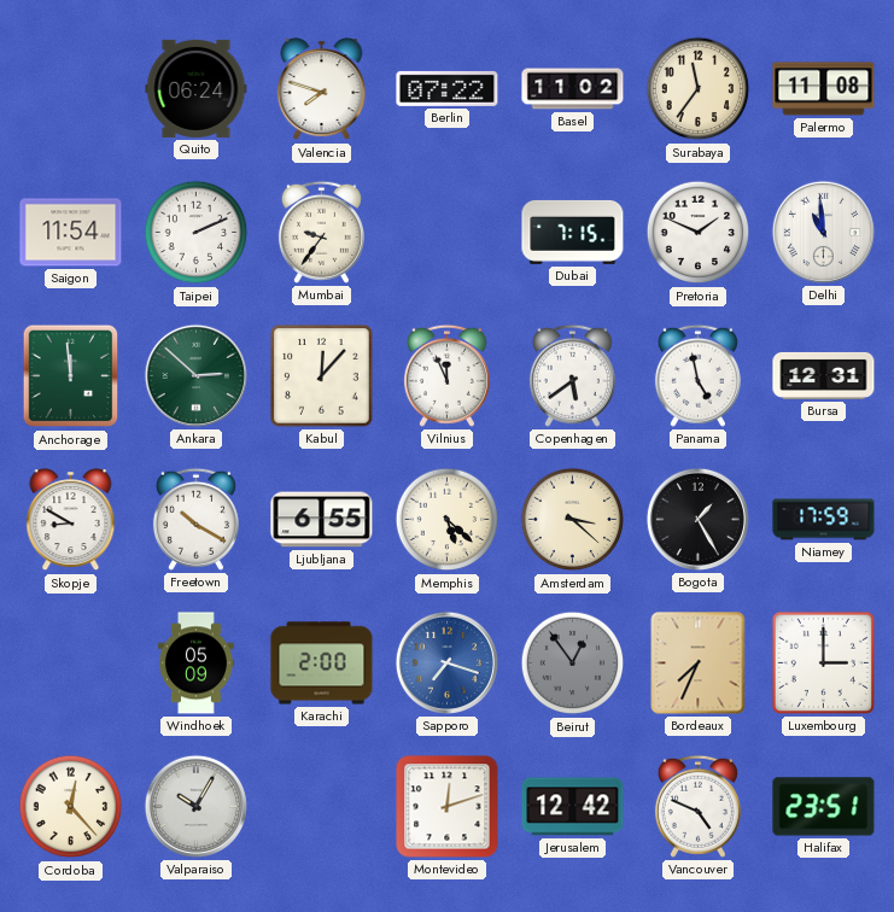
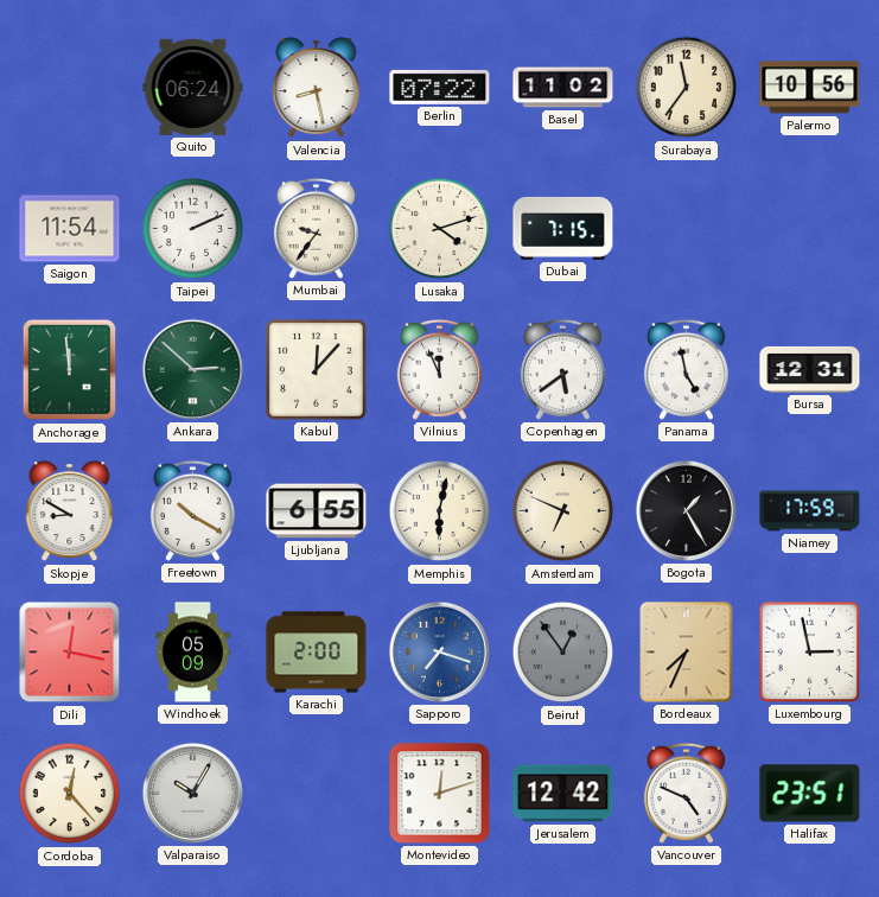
Valencia: 7:48 -> 8:28
Palermo: 11:08 -> 10:56
Lusaka: none -> 4:12
Pretoria: 1:49 -> none
Delhi: 10:59 -> none
Memphis: 5:22 -> 6:02
Amsterdam: 3:22 -> 6:49
Dili: none -> 12:17
Luxembourg: 3:00 -> 2:58
